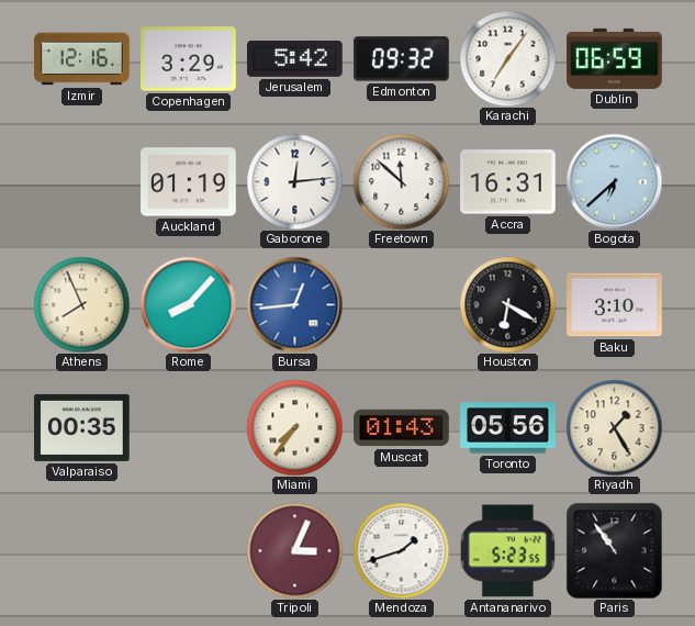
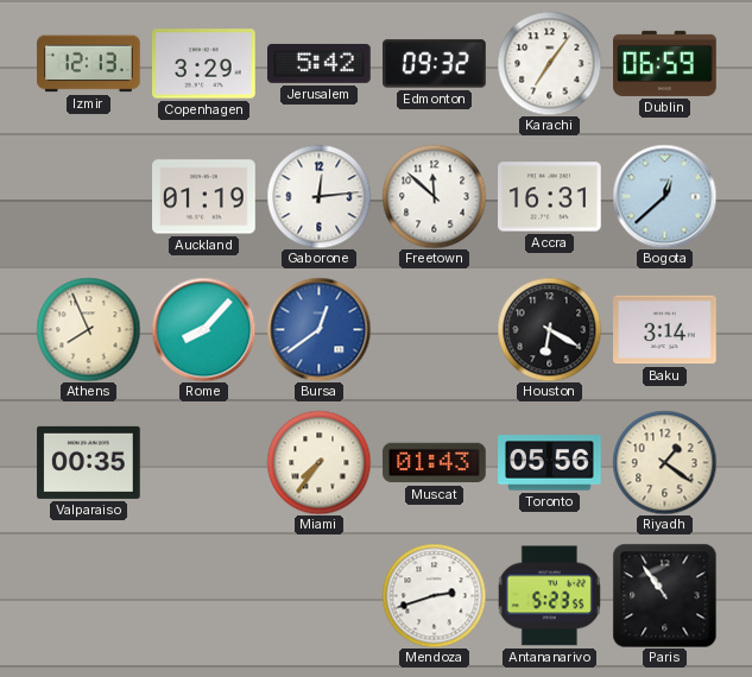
Izmir: 12:16 -> 12:13
Bogota: 6:38 -> 12:38
Bursa: 12:44 -> 12:39
Baku: 3:10 -> 3:14
Riyadh: 1:25 -> 1:21
Tripoli: 3:04 -> none
Mendoza: 1:42 -> 2:42
